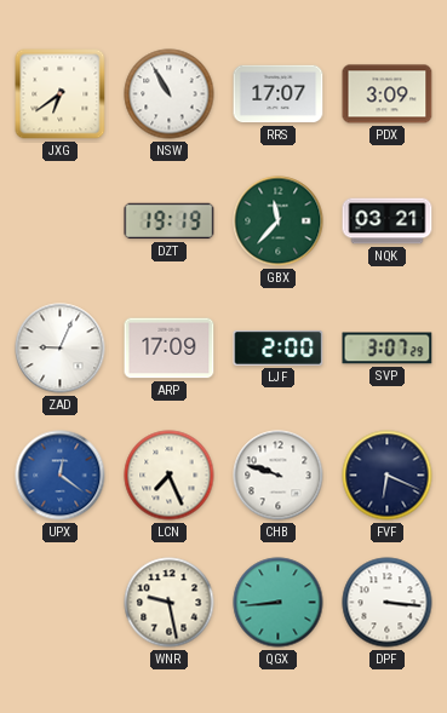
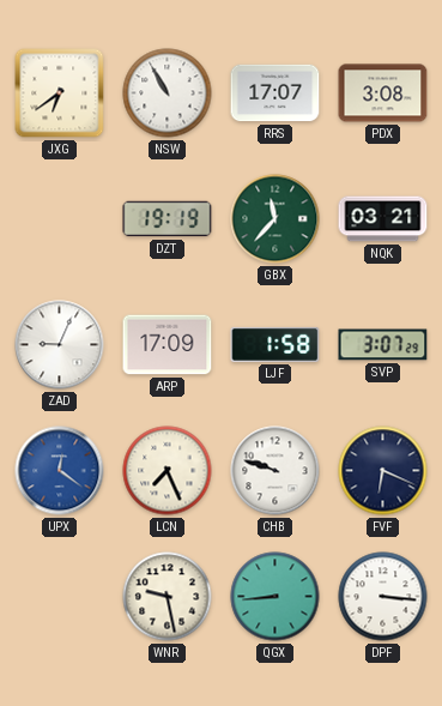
PDX: 3:09 -> 3:08
LJF: 2:00 -> 1:58
